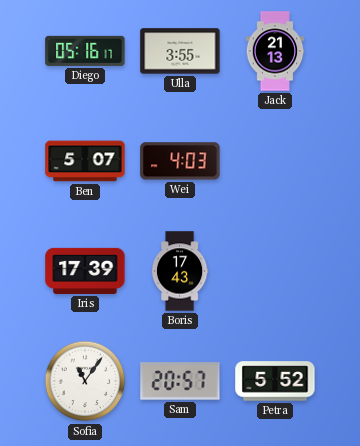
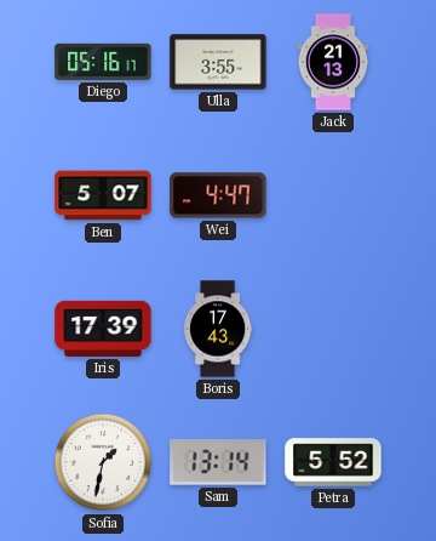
Wei: 4:03 -> 4:47
Sofia: 11:06 -> 1:32
Sam: 20:57 -> 13:14
